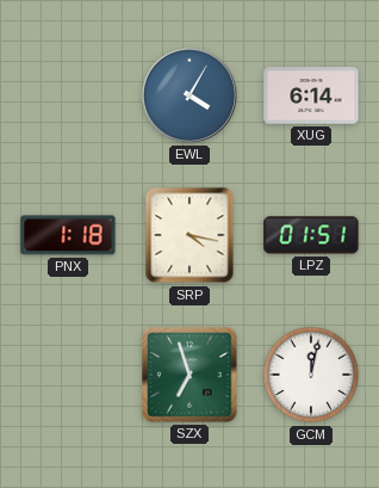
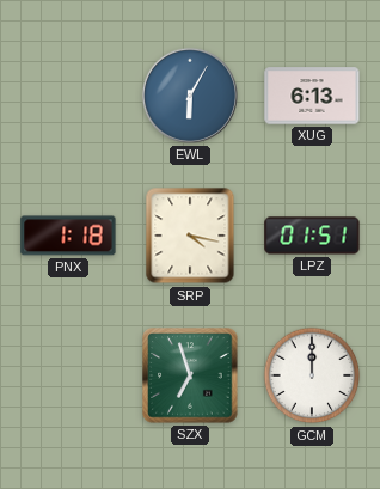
EWL: 4:05 -> 6:05
XUG: 6:14 -> 6:13
GCM: 12:02 -> 12:00
